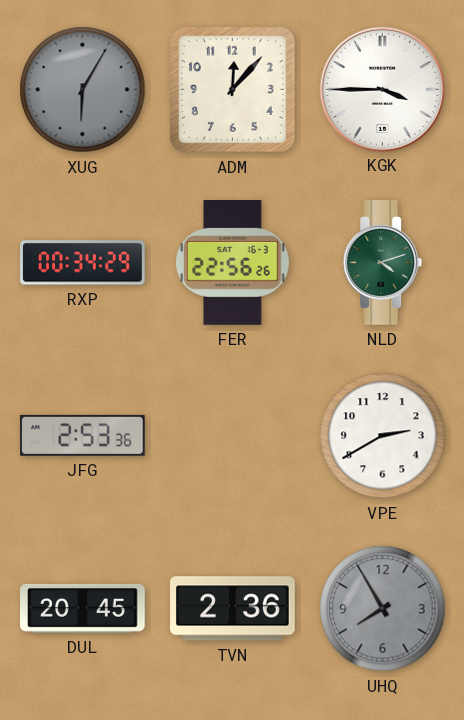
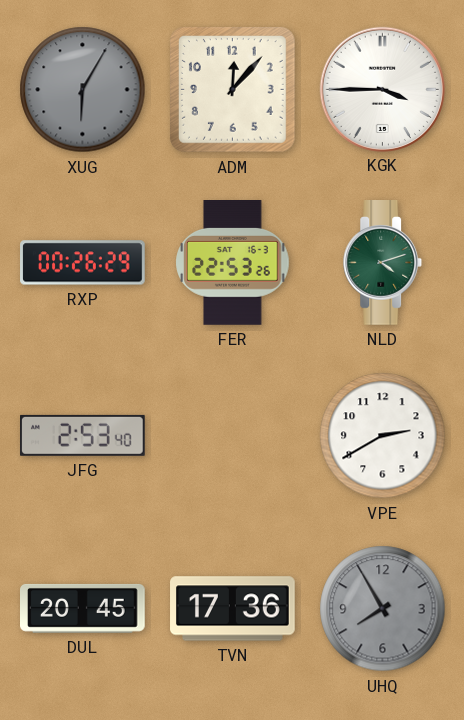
RXP: 00:34 -> 00:26
FER: 22:56 -> 22:53
JFG: 2:53:36 -> 2:53:40
TVN: 2:36 -> 17:36
